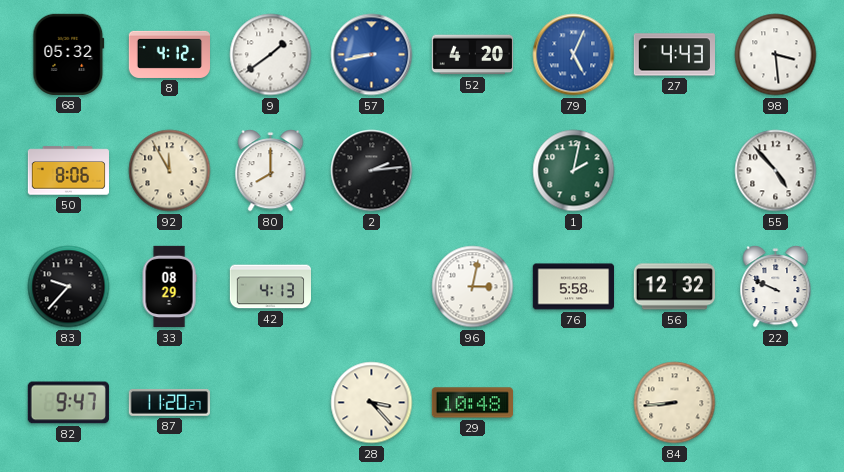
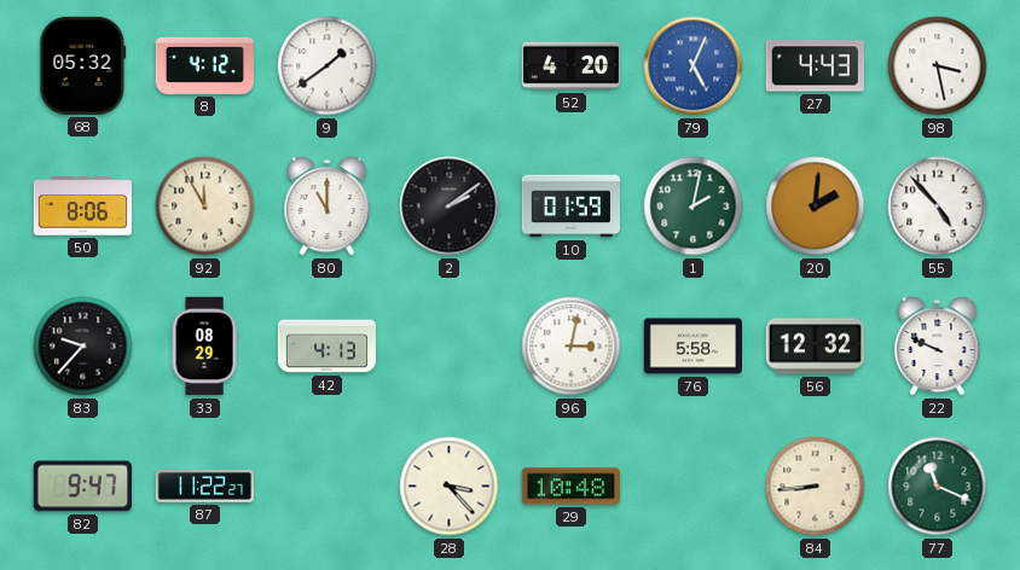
57: 8:43 -> none
98: 3:29 -> 3:28
80: 8:00 -> 11:00
2: 2:14 -> 2:09
10: none -> 01:59
20: none -> 2:01
87: 11:20 -> 11:22
77: none -> 11:19
